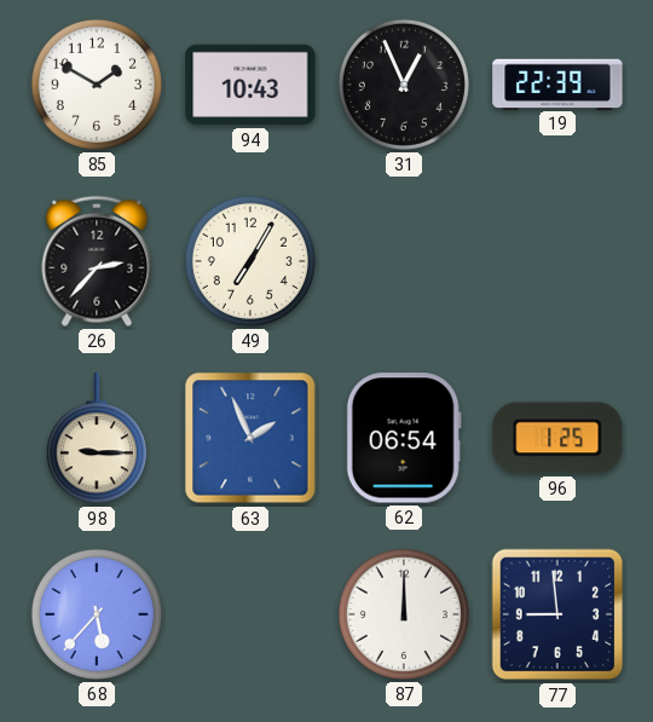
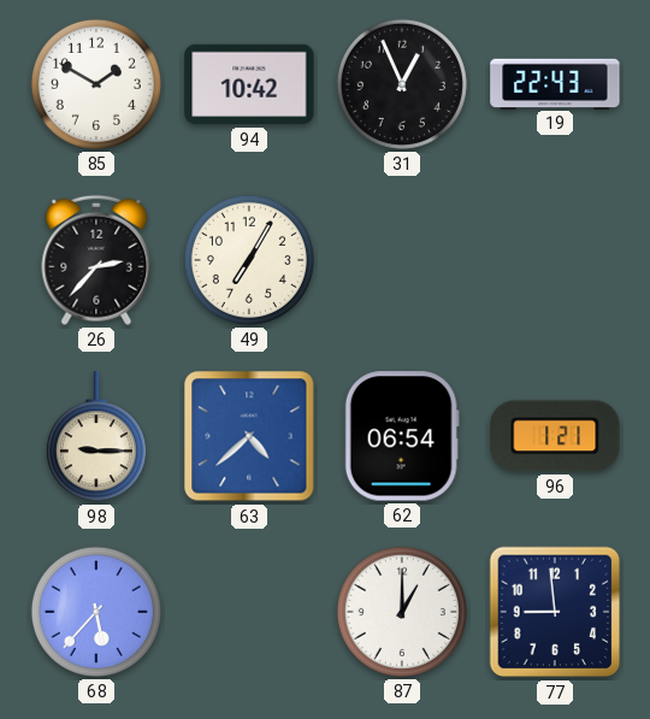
94: 10:43 -> 10:42
19: 22:39 -> 22:43
63: 1:56 -> 4:38
96: 1:25 -> 1:21
87: 12:00 -> 1:00
